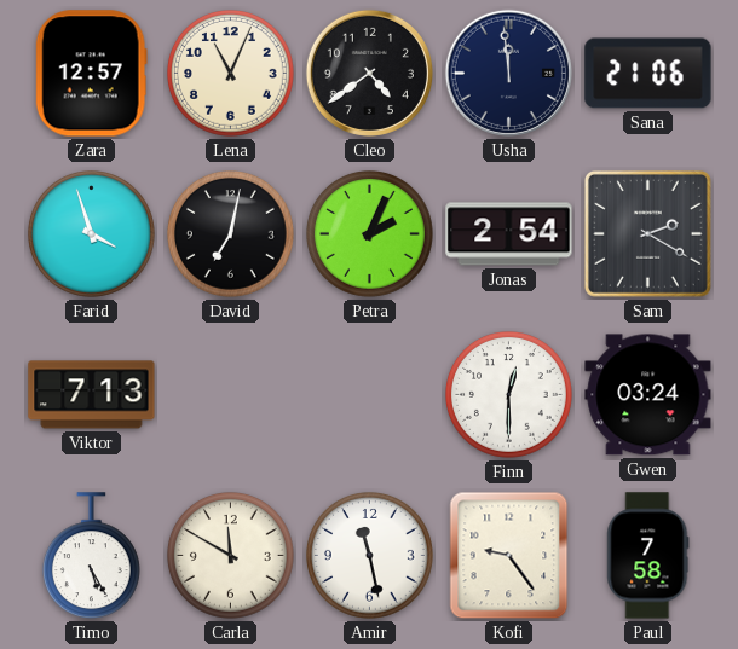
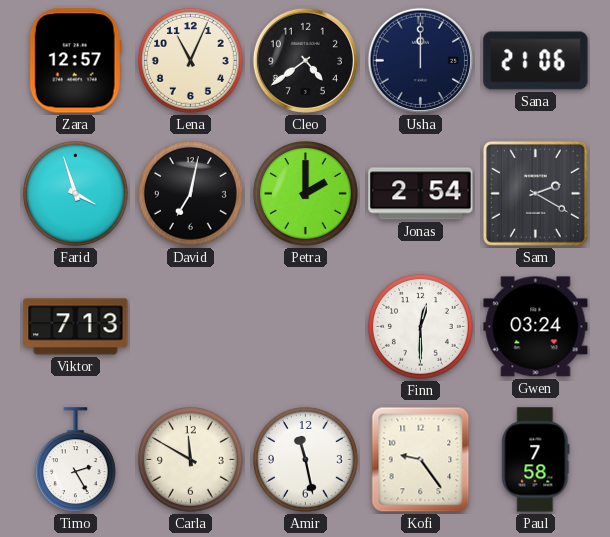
Usha: 11:59 -> 12:00
Petra: 2:04 -> 2:00
Timo: 5:25 -> 2:25
